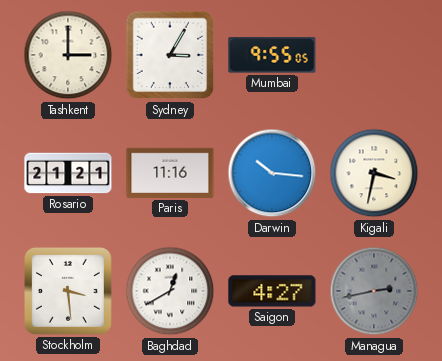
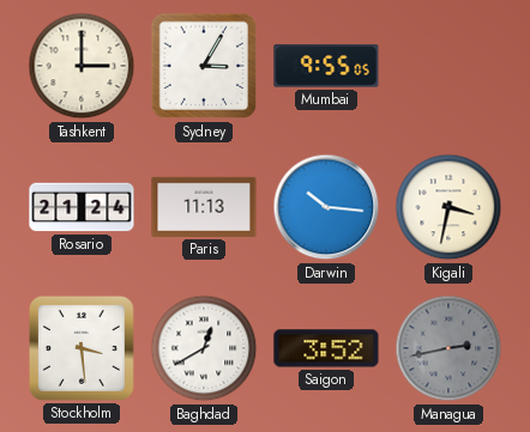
Rosario: 21:21 -> 21:24
Paris: 11:16 -> 11:13
Saigon: 4:27 -> 3:52
